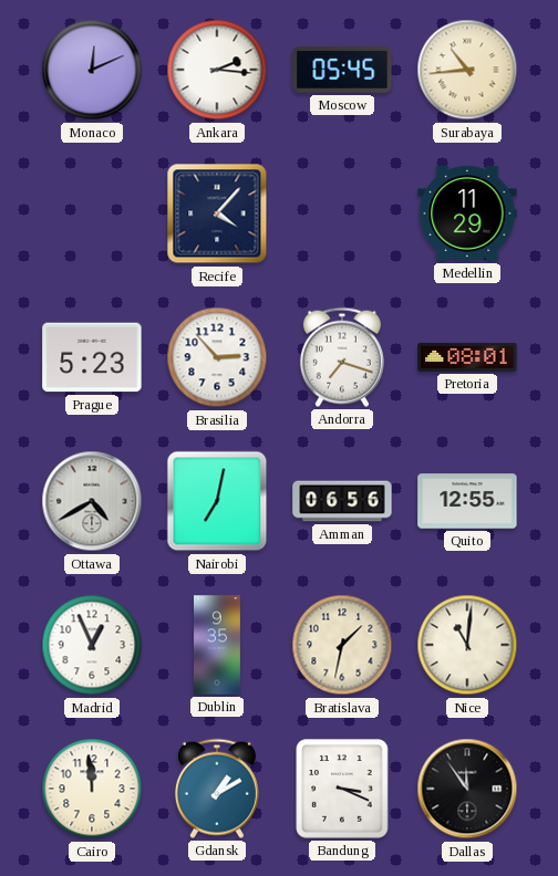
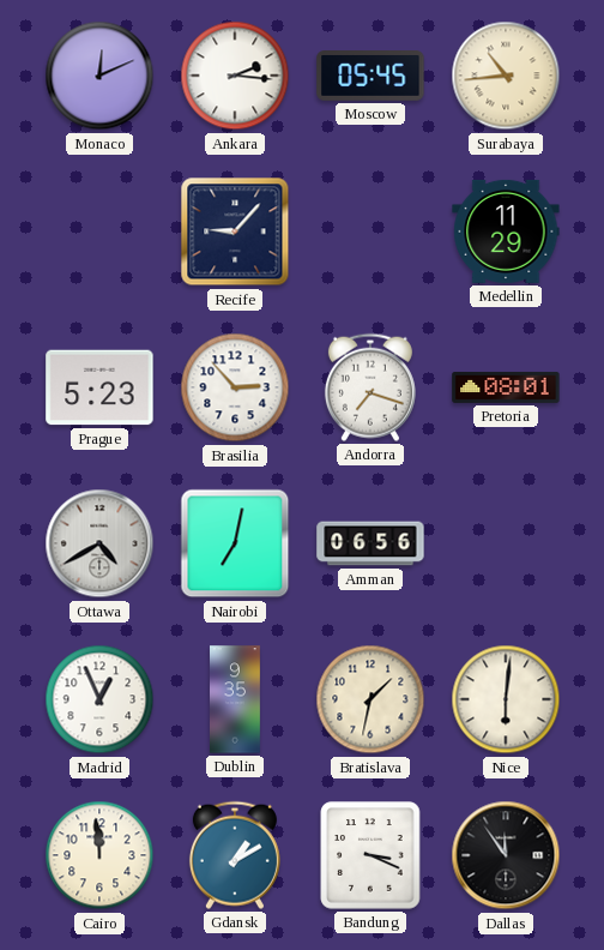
Recife: 4:07 -> 9:07
Quito: 12:55 -> none
Nice: 11:01 -> 6:01
